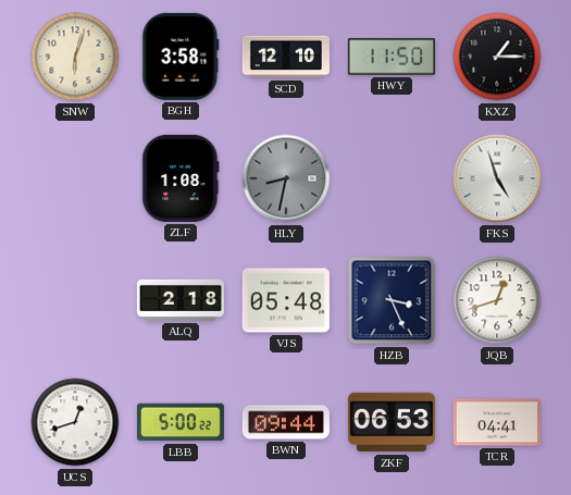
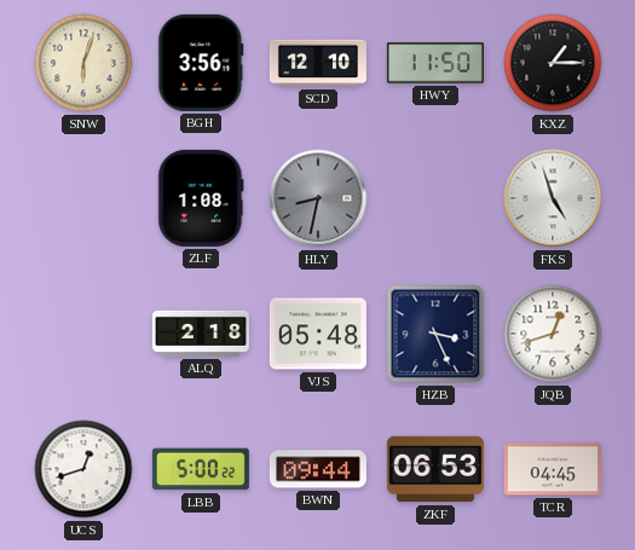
BGH: 3:58 -> 3:56
TCR: 04:41 -> 04:45
